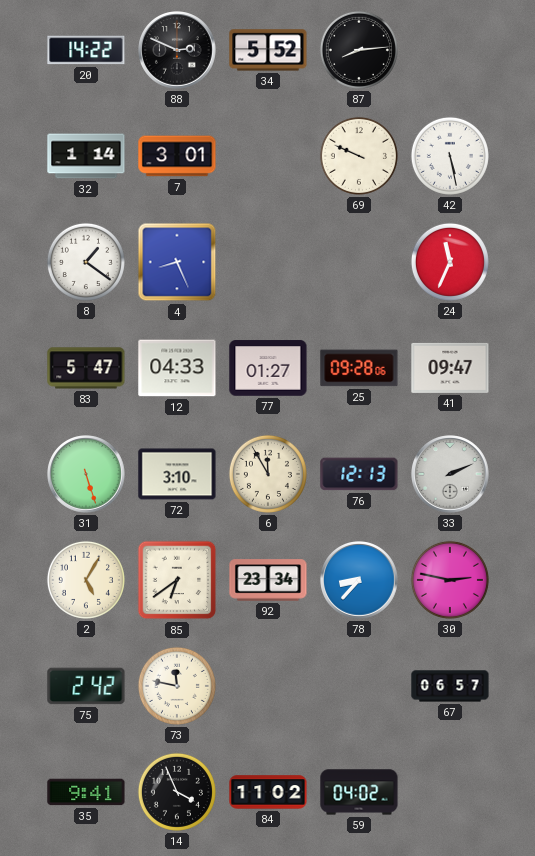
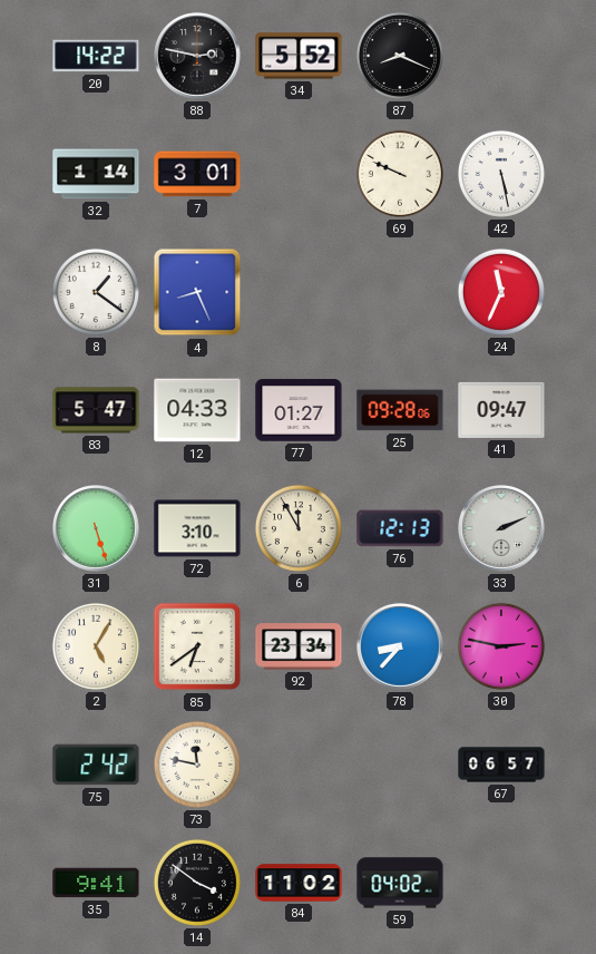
88: 2:49 -> 2:47
87: 8:14 -> 8:19
14: 3:56 -> 3:51
